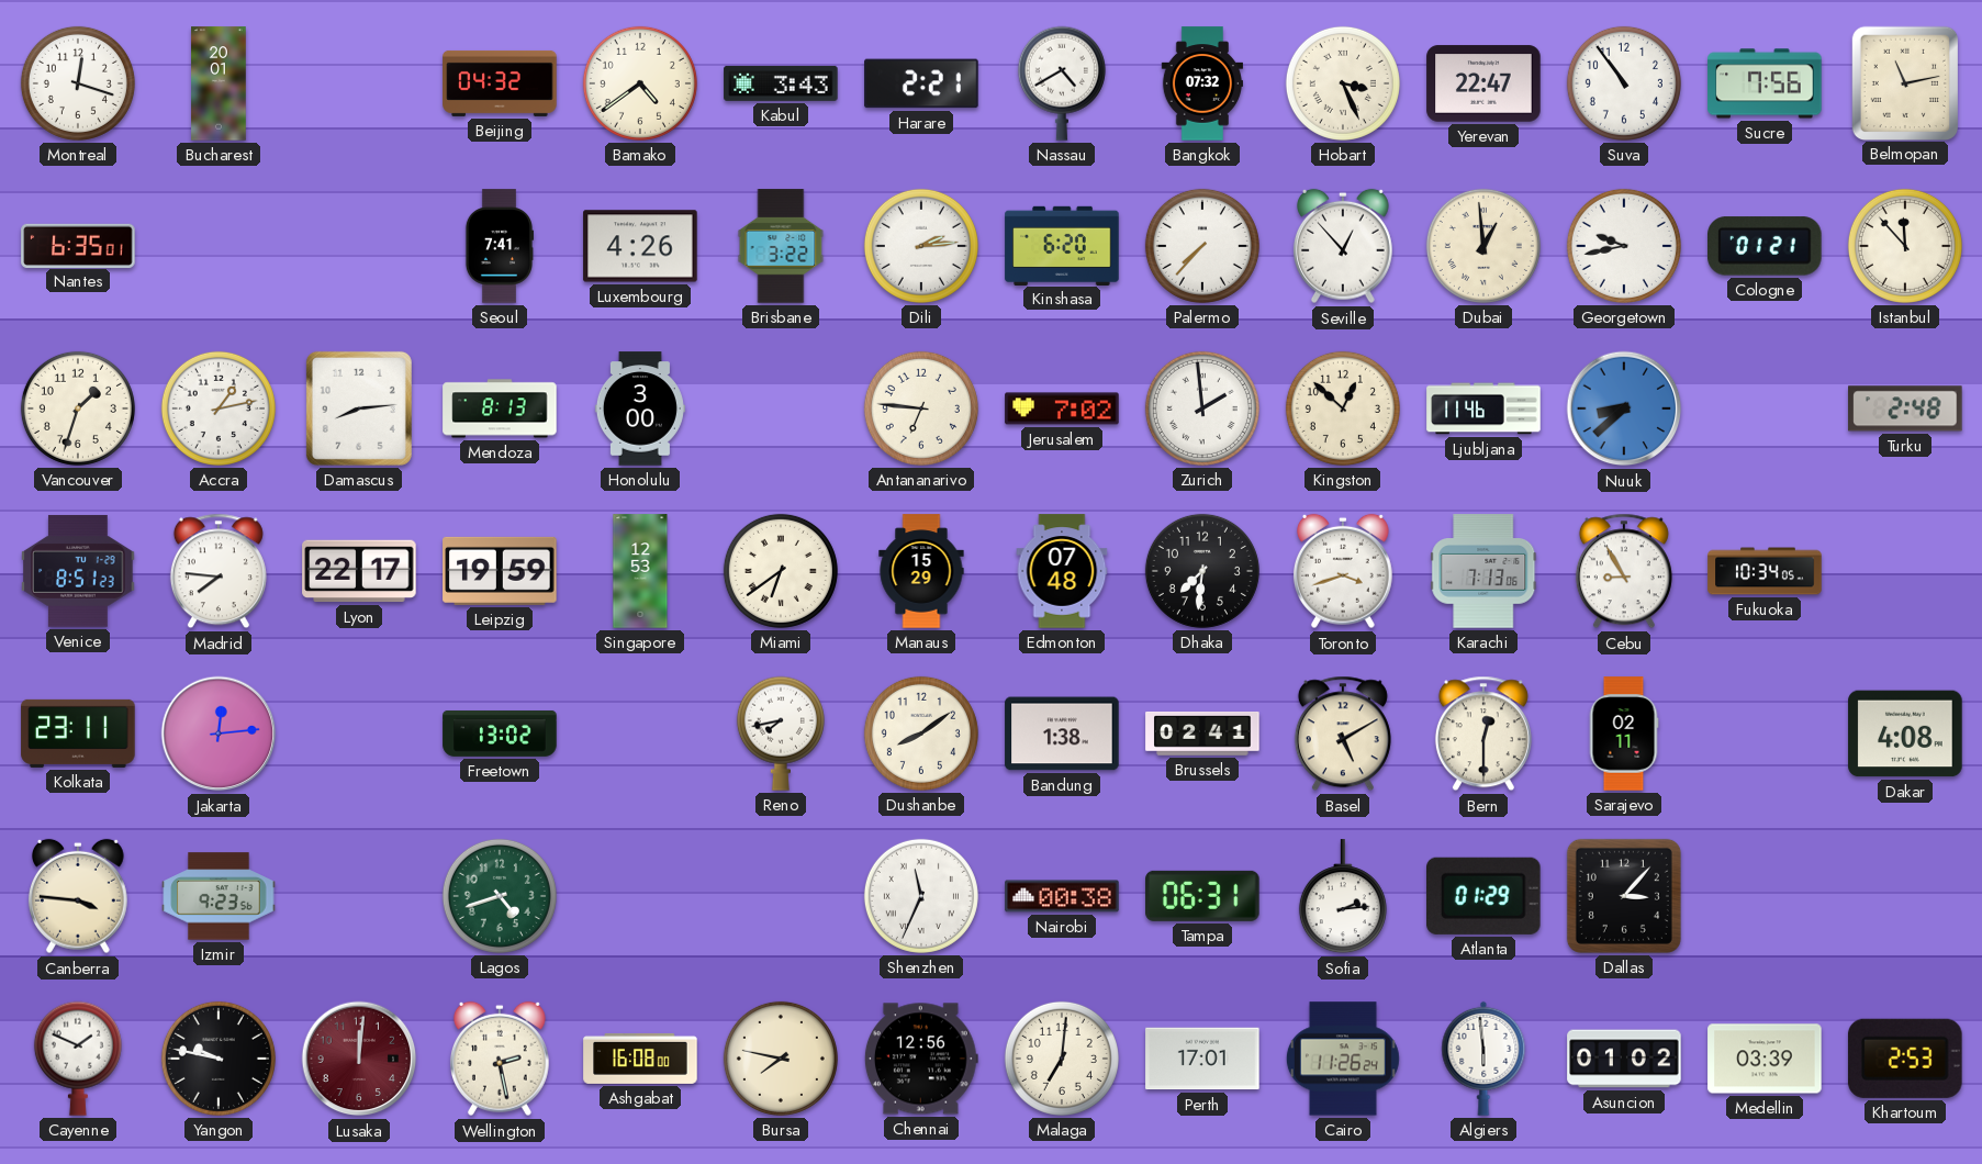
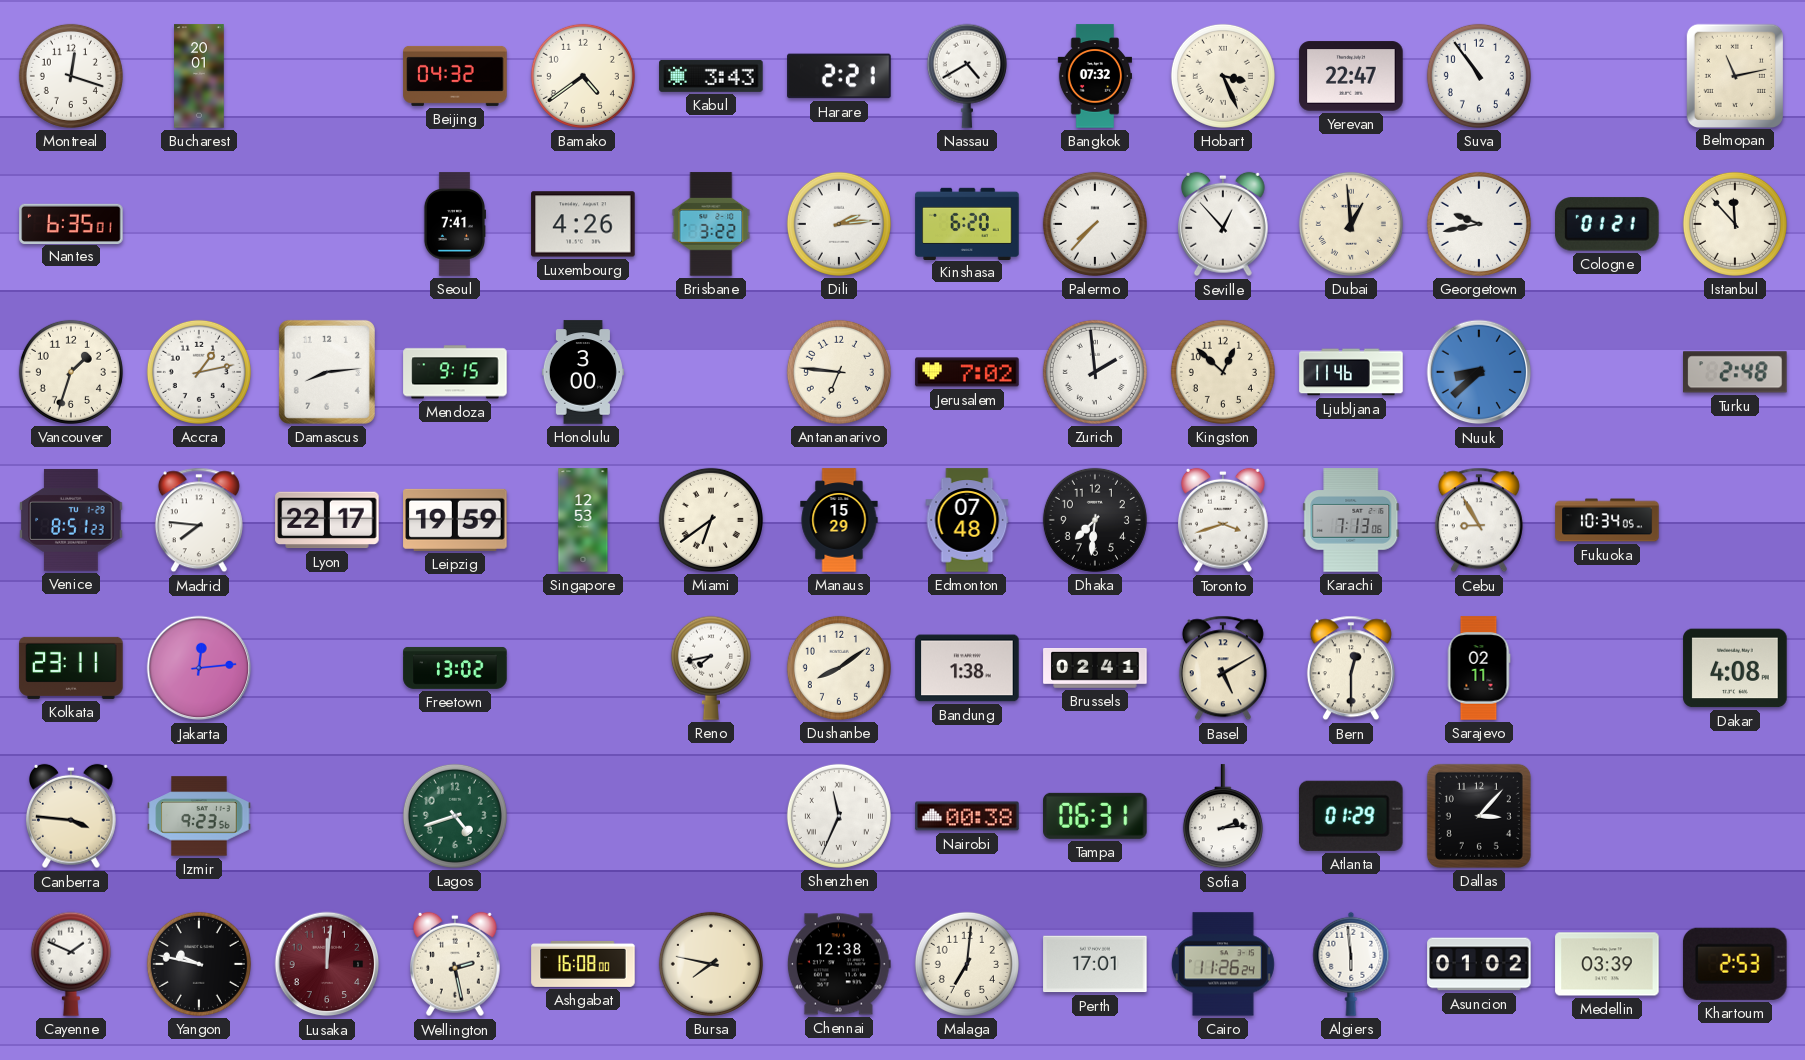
Sucre: 7:56 -> none
Mendoza: 8:13 -> 9:15
Chennai: 12:56 -> 12:38
